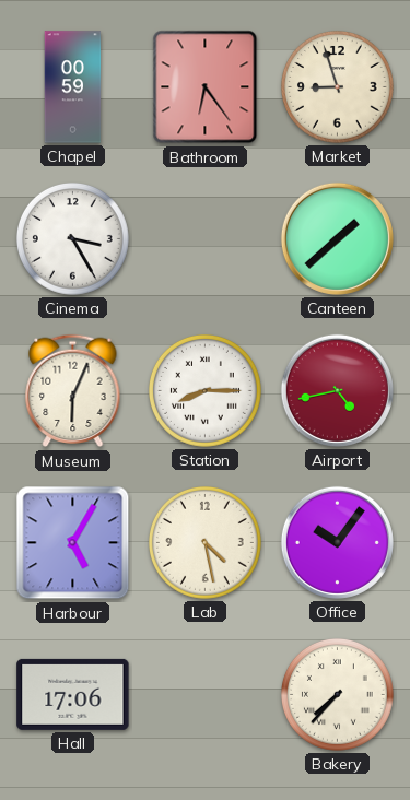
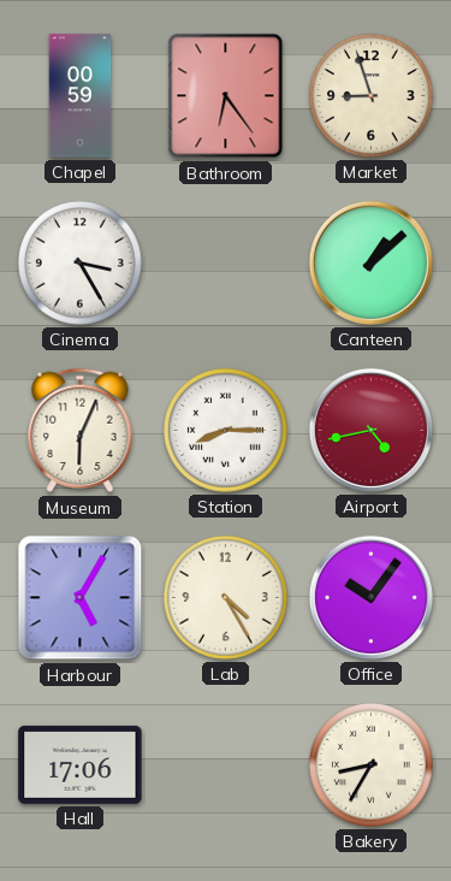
Canteen: 1:38 -> 1:08
Lab: 4:28 -> 4:25
Bakery: 7:37 -> 8:35
